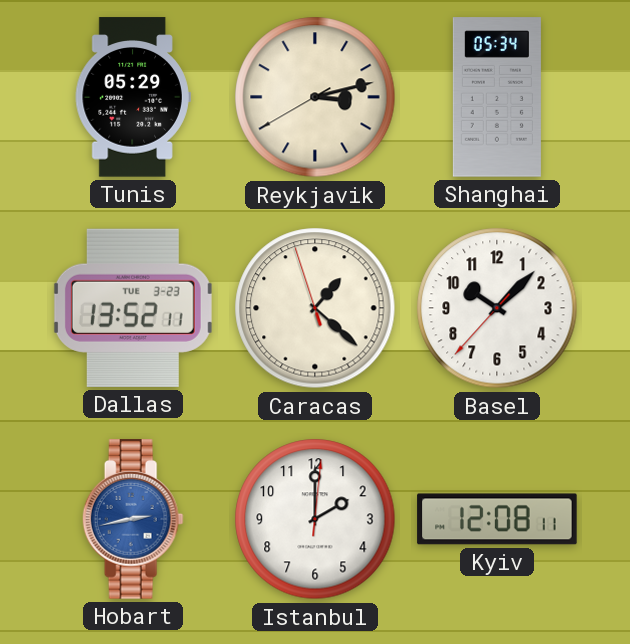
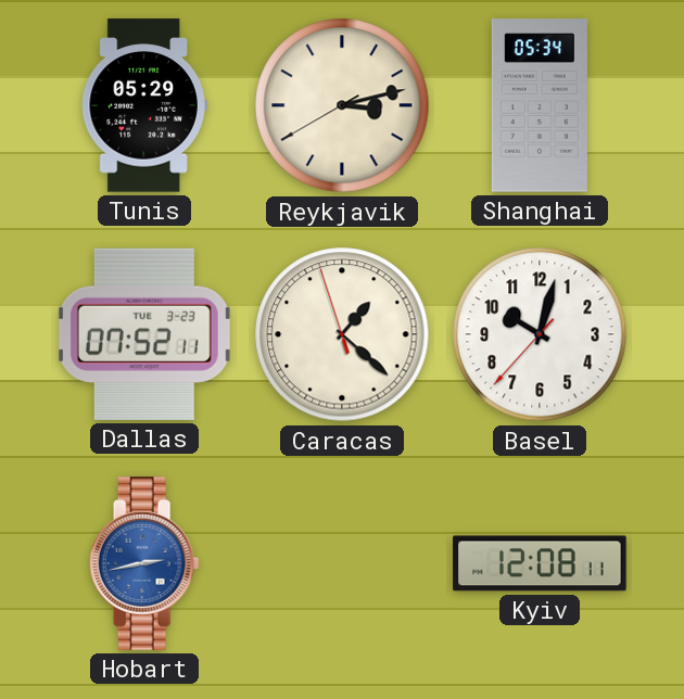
Dallas: 13:52 -> 07:52
Basel: 10:07 -> 10:02
Istanbul: 2:00 -> none
